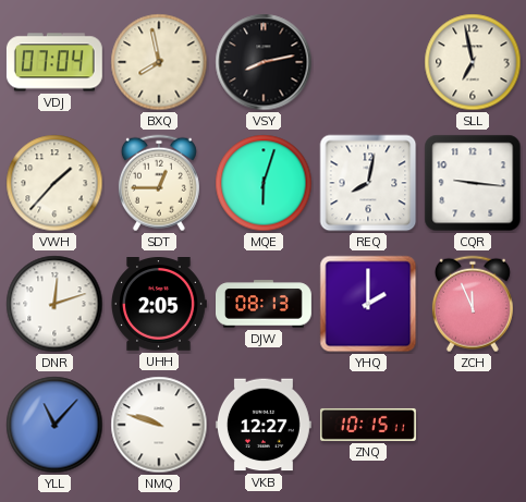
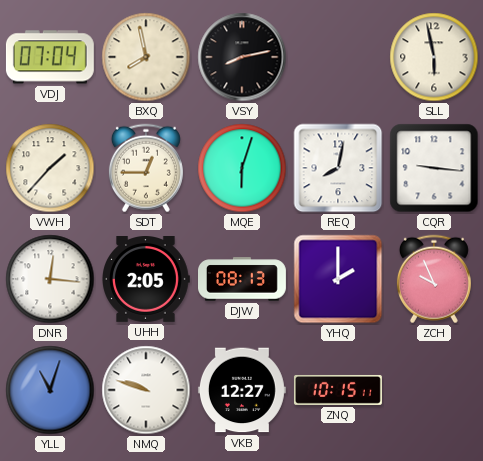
SLL: 6:58 -> 5:58
DNR: 12:12 -> 12:16
ZCH: 11:56 -> 9:56
YLL: 11:07 -> 11:03
